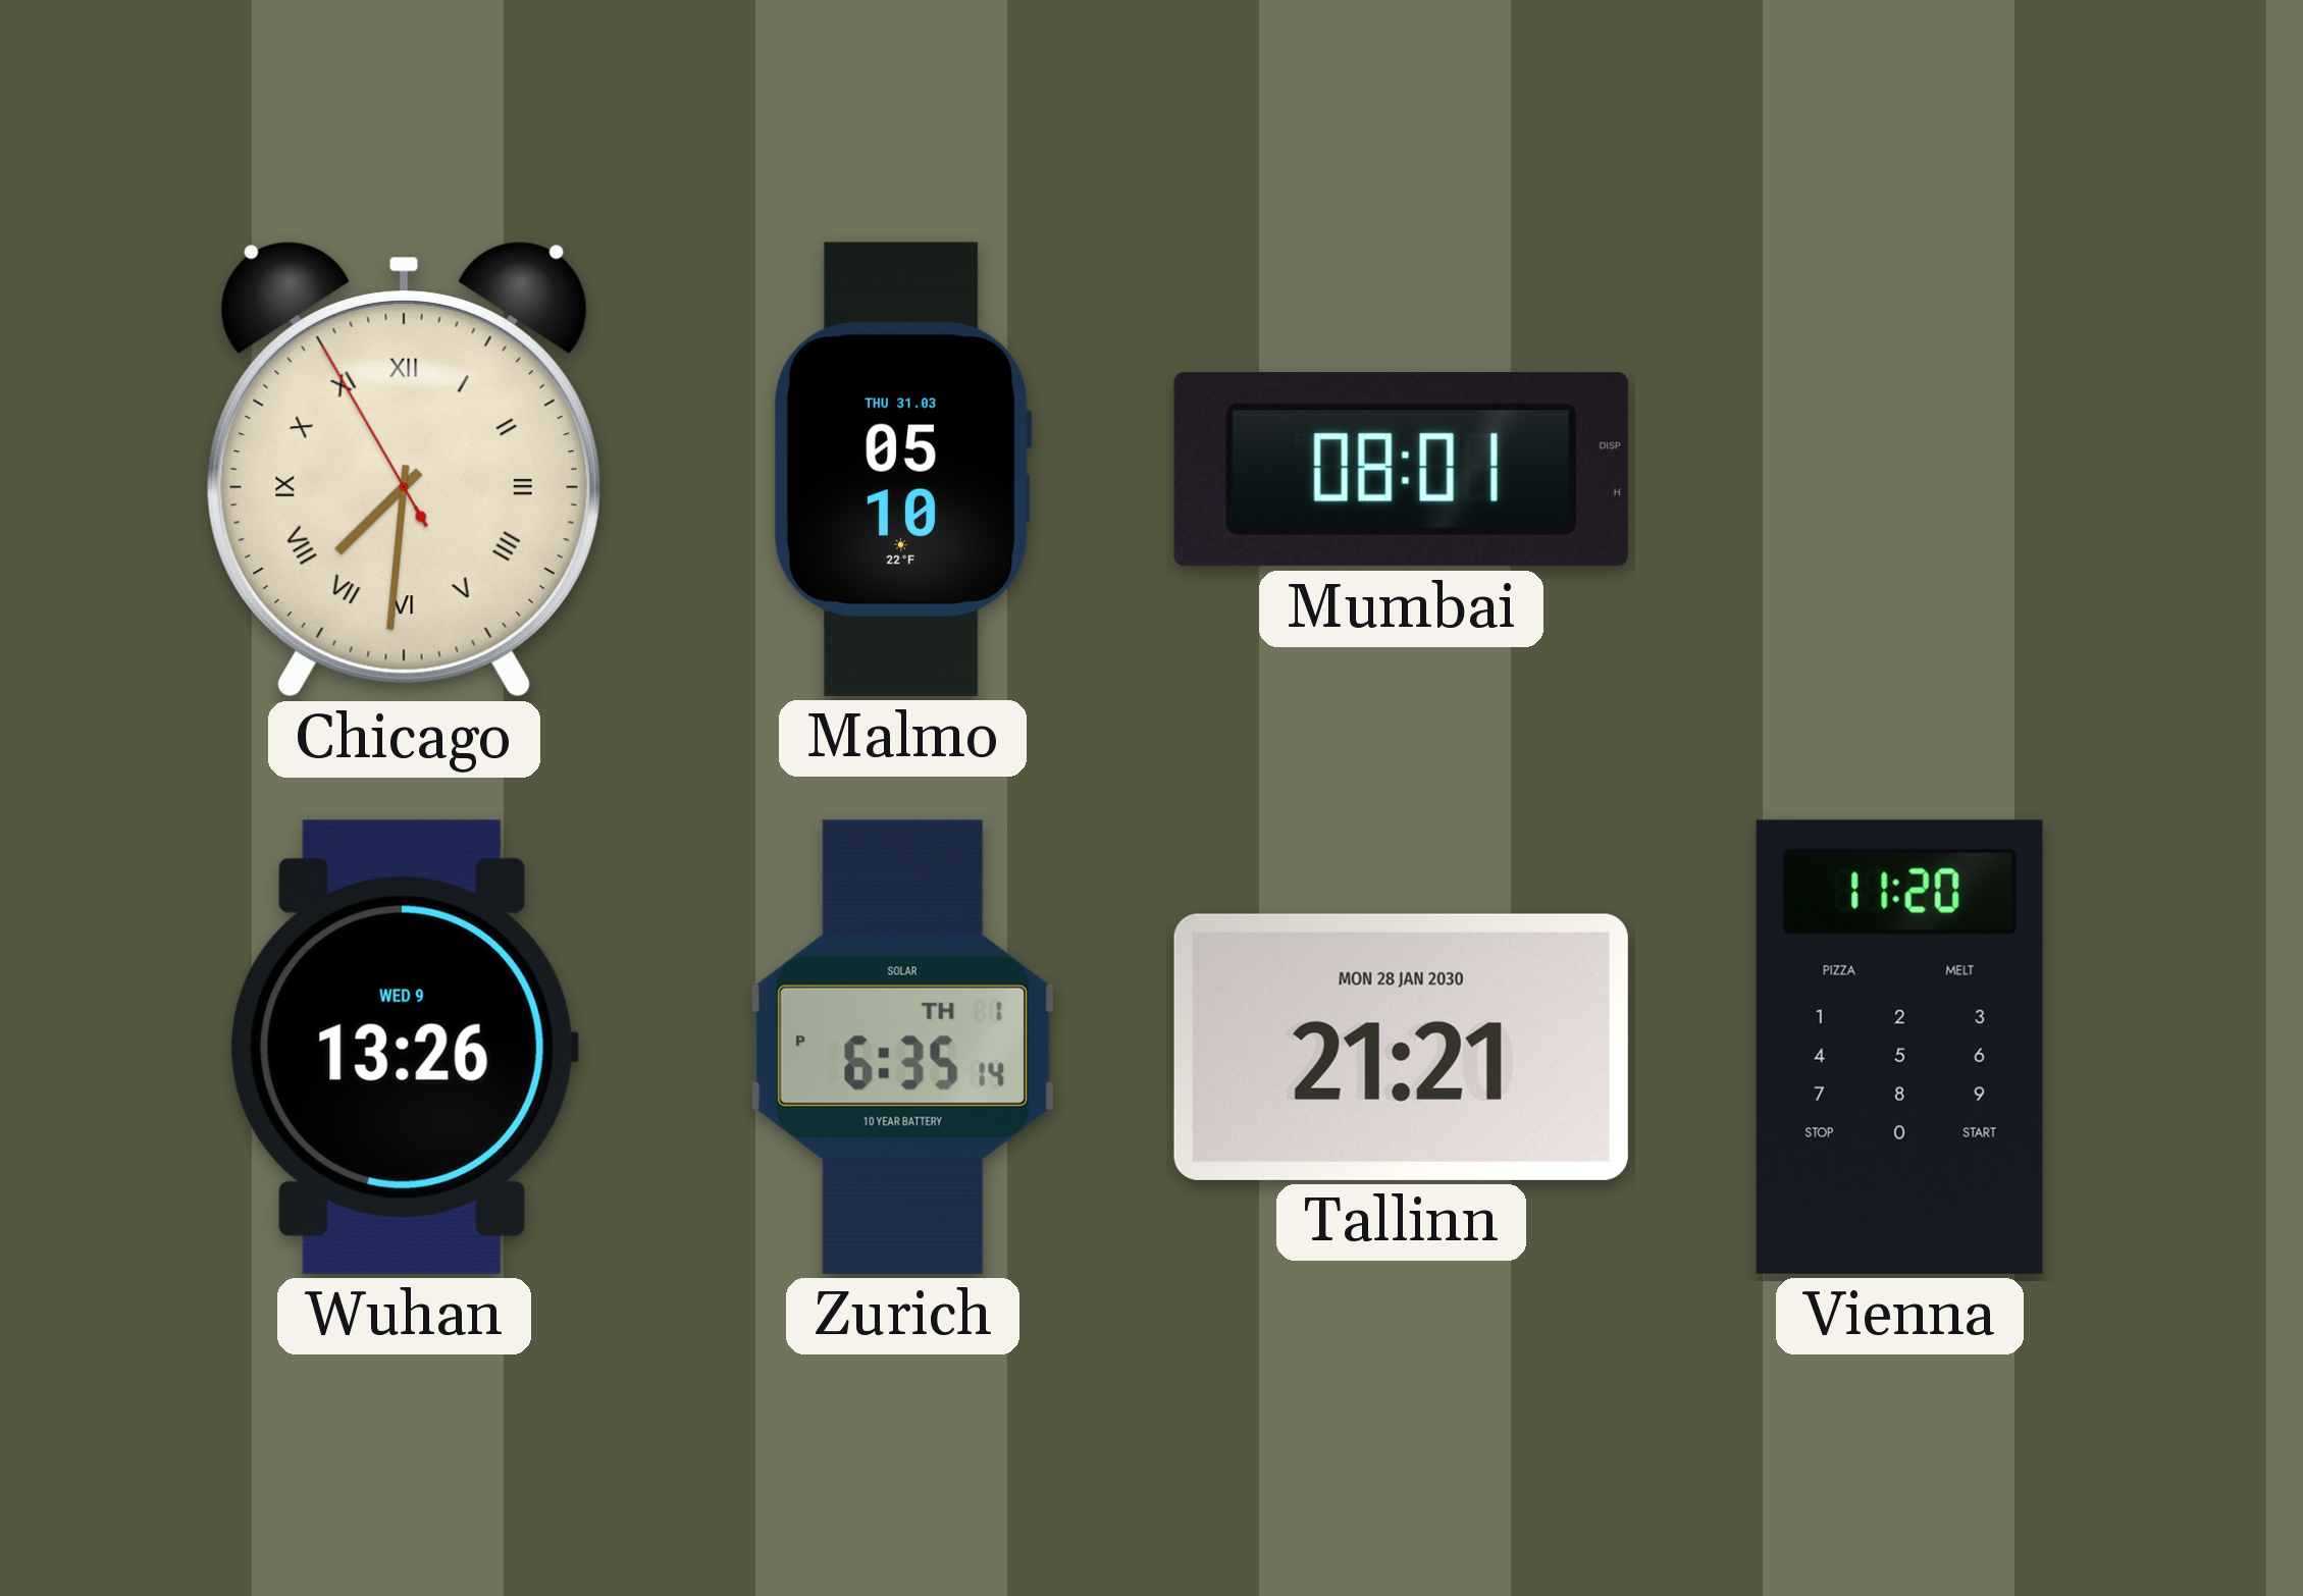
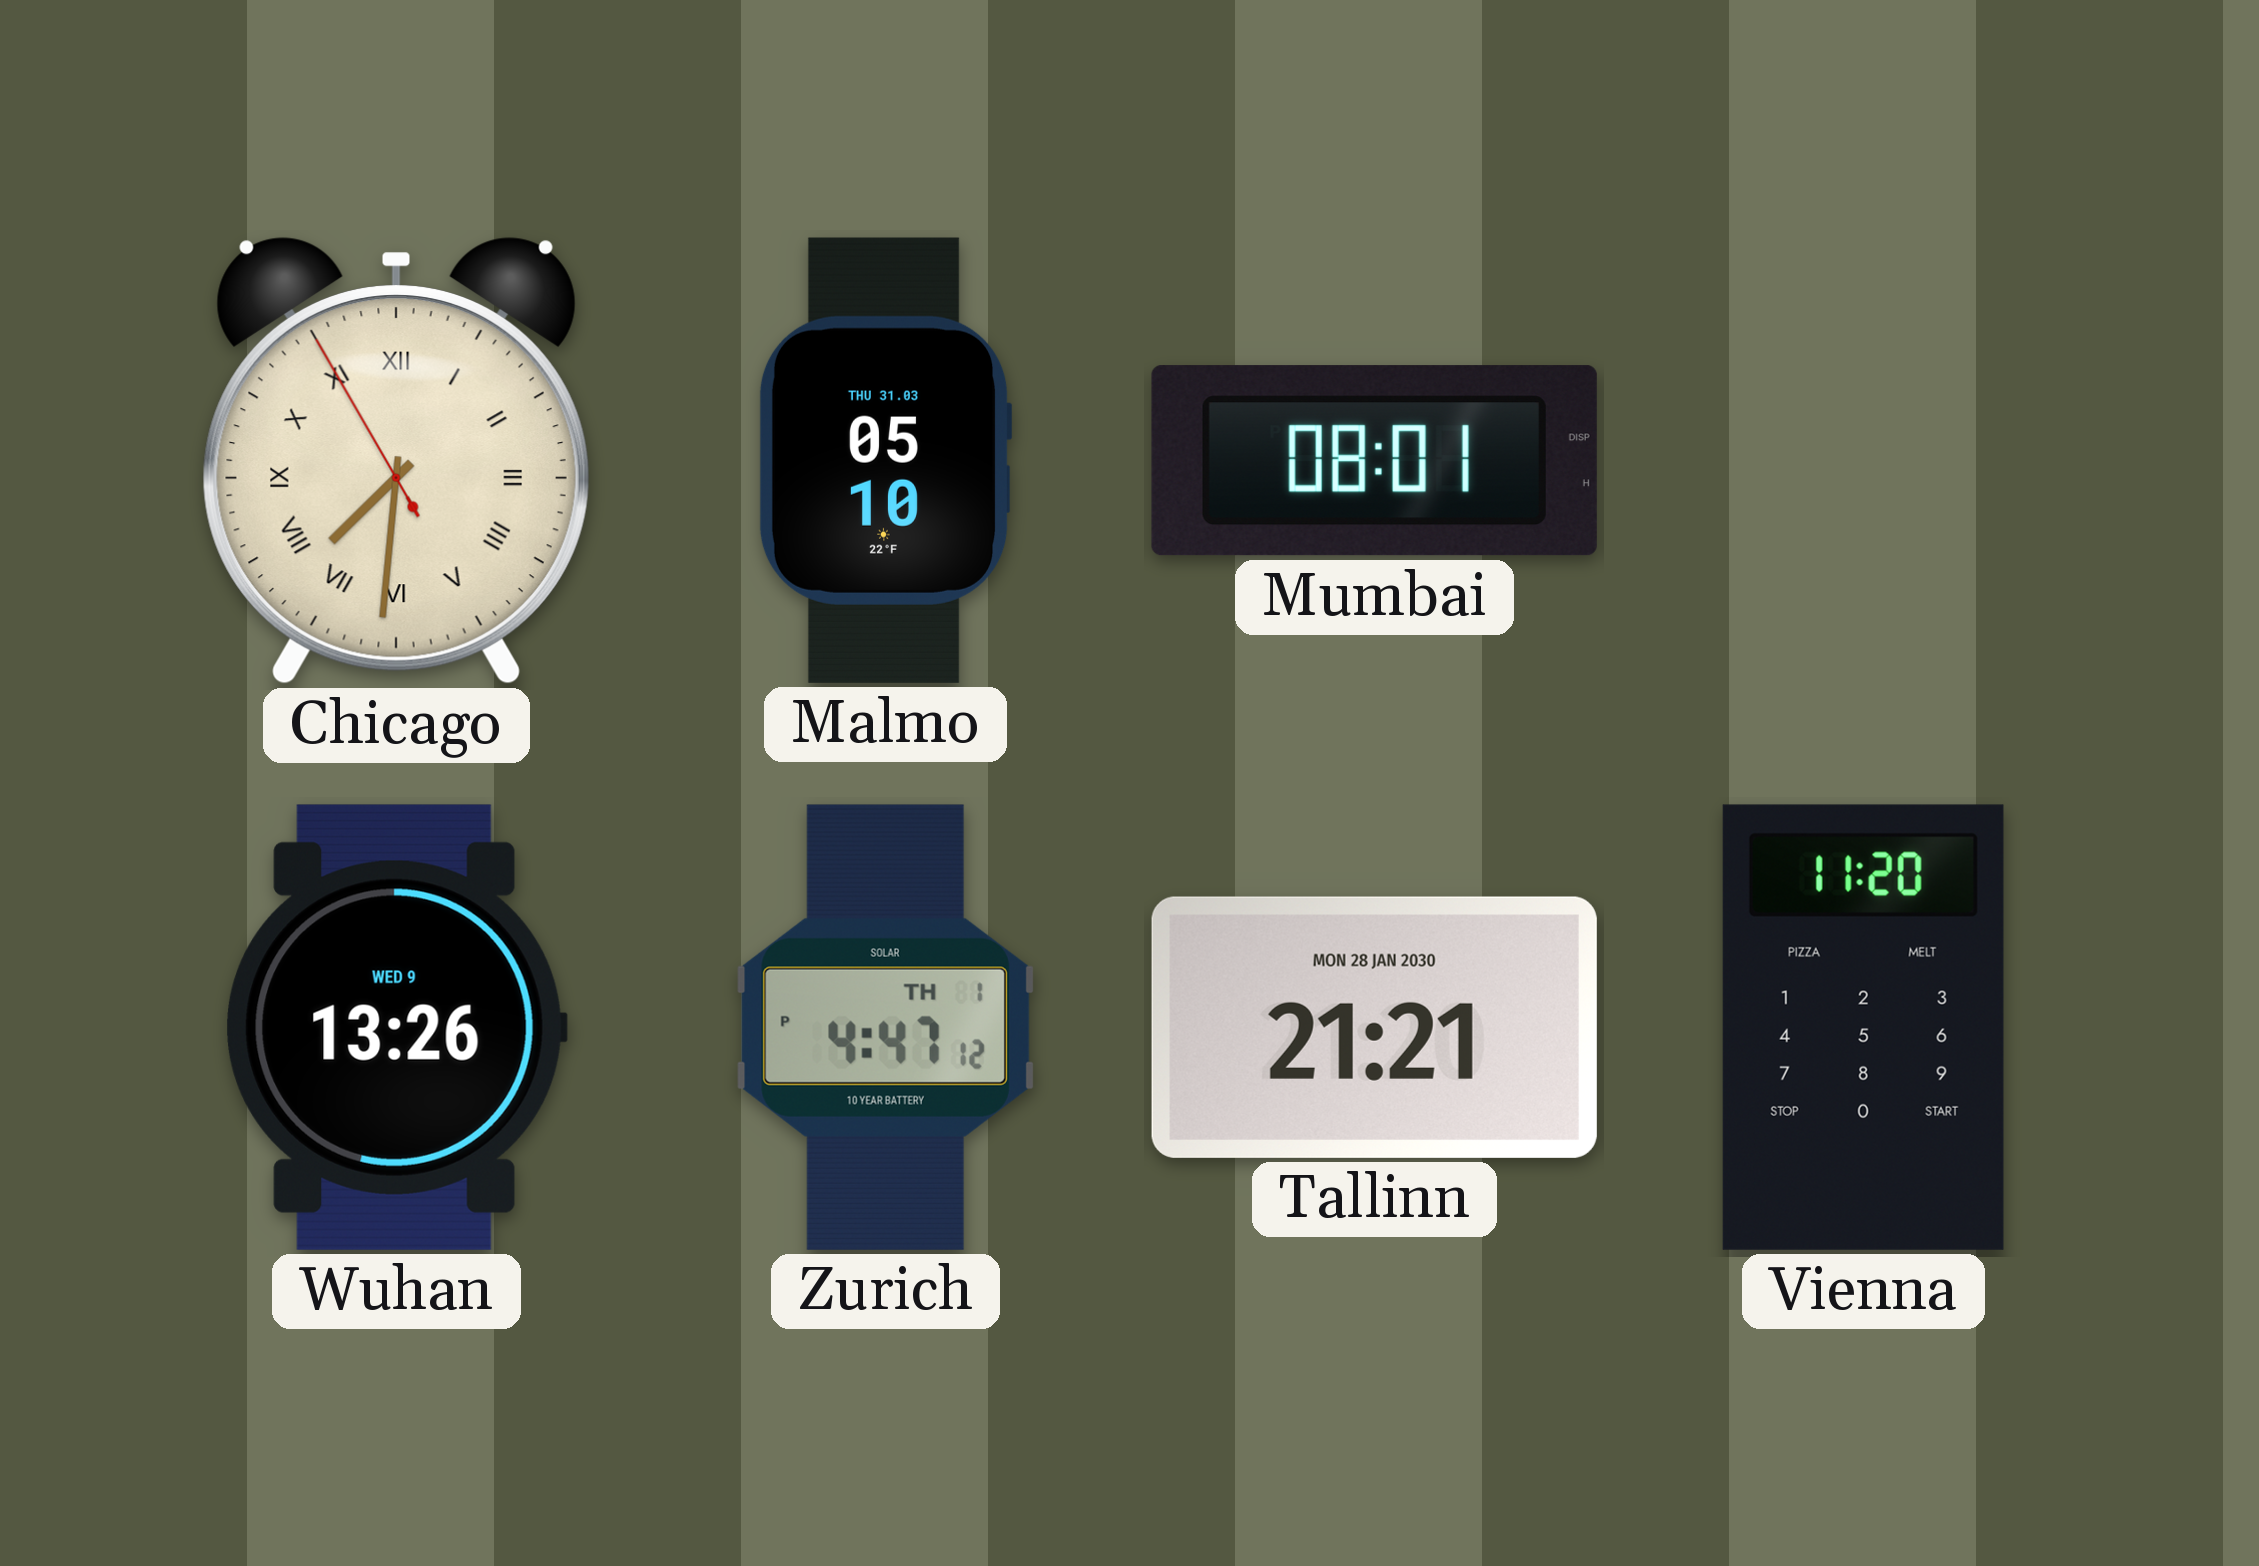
Zurich: 6:35 -> 4:47
